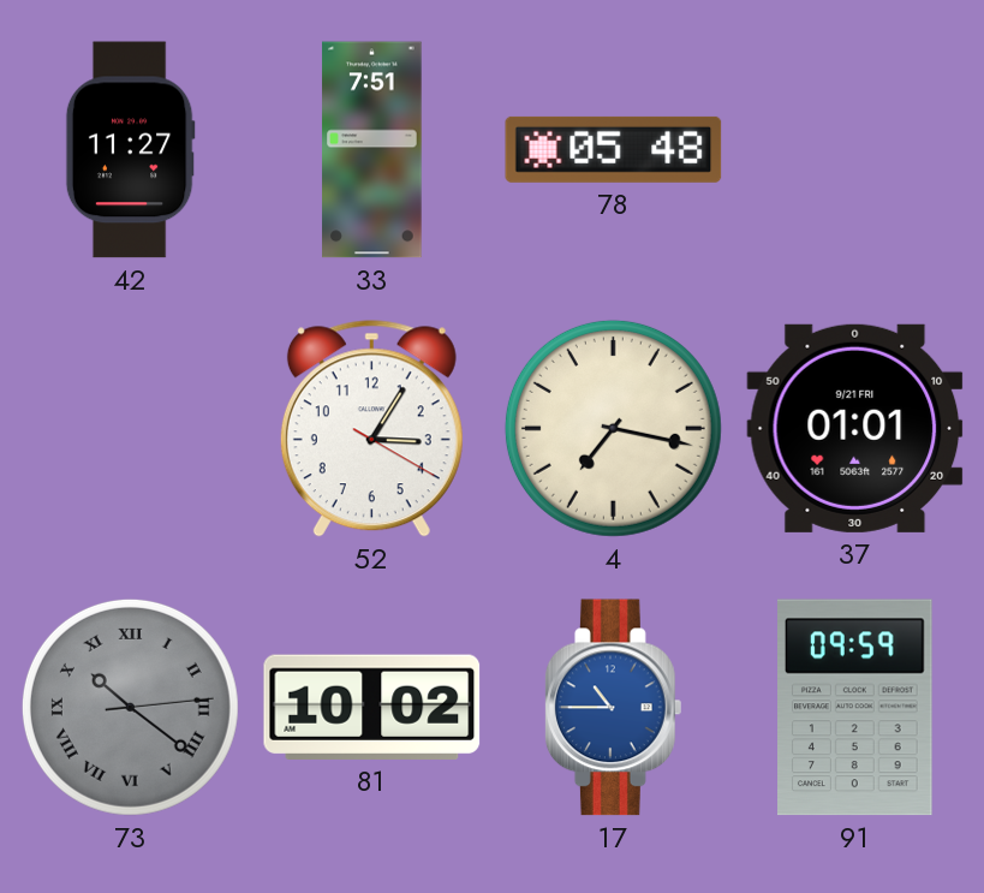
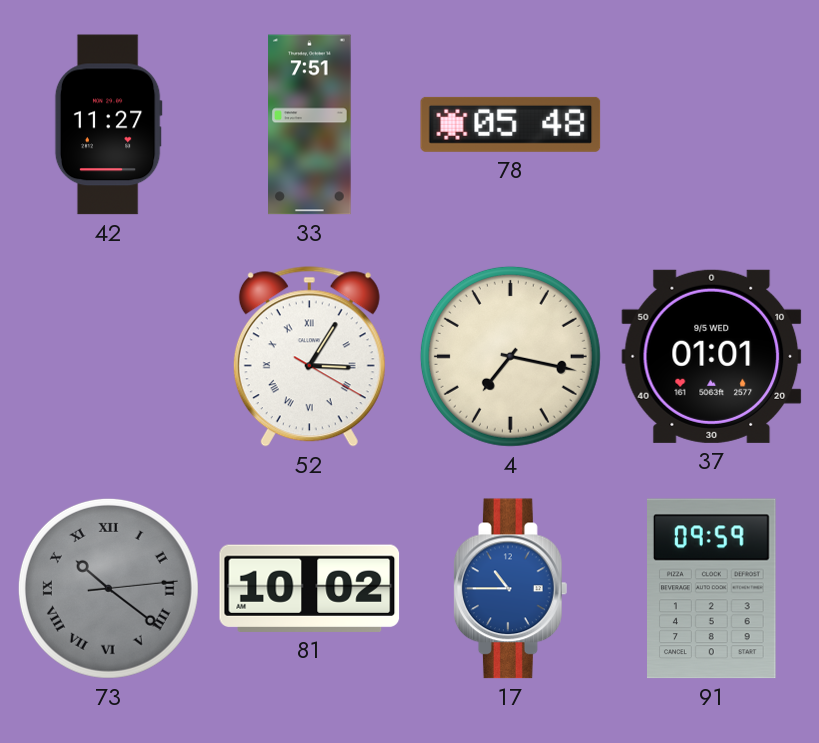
52 numerals: Arabic -> Roman
37 date: 9/21 FRI -> 9/5 WED
